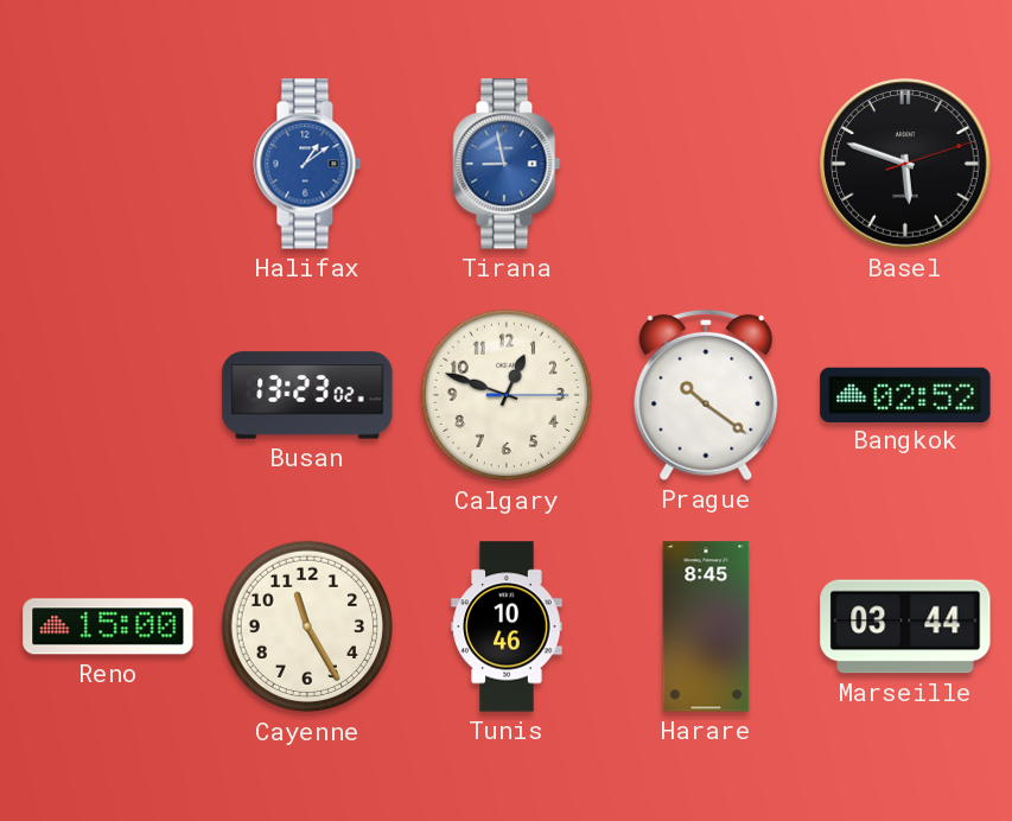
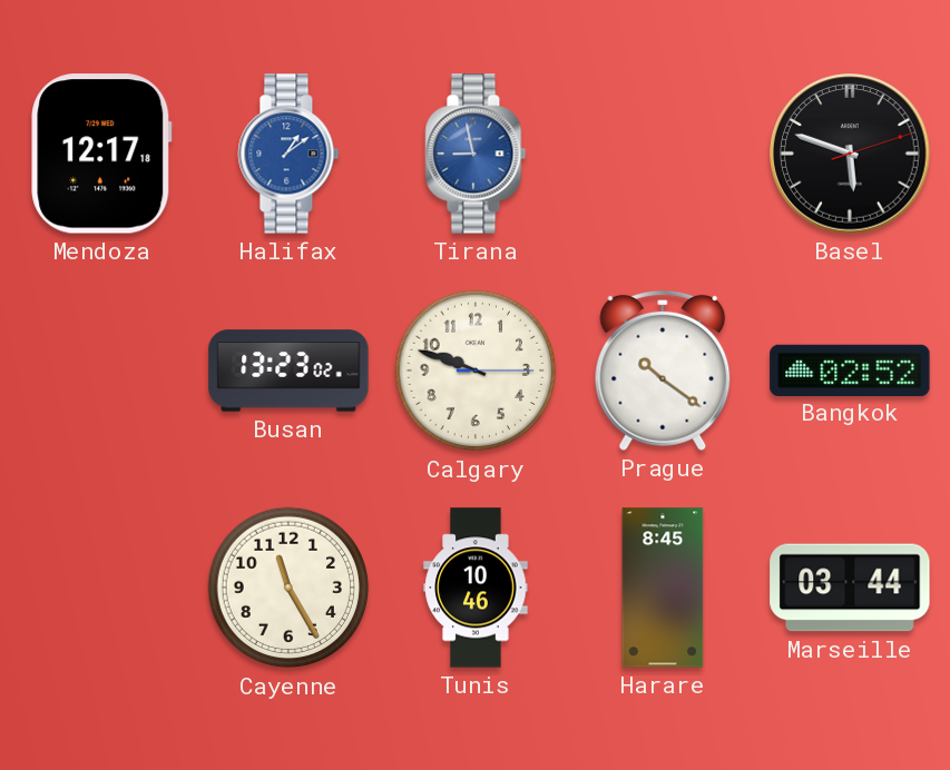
Mendoza: none -> 12:17
Calgary: 12:48 -> 9:48
Reno: 15:00 -> none
